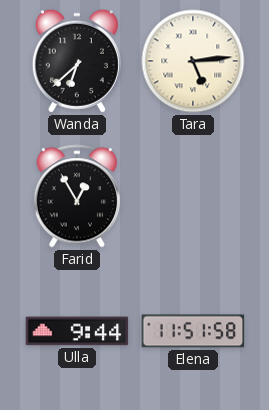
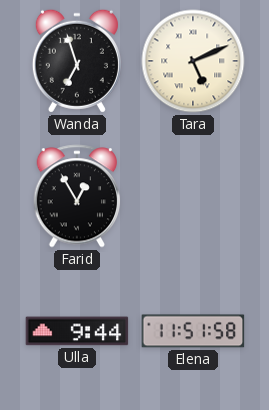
Wanda: 6:38 -> 6:57
Tara: 5:14 -> 5:11
